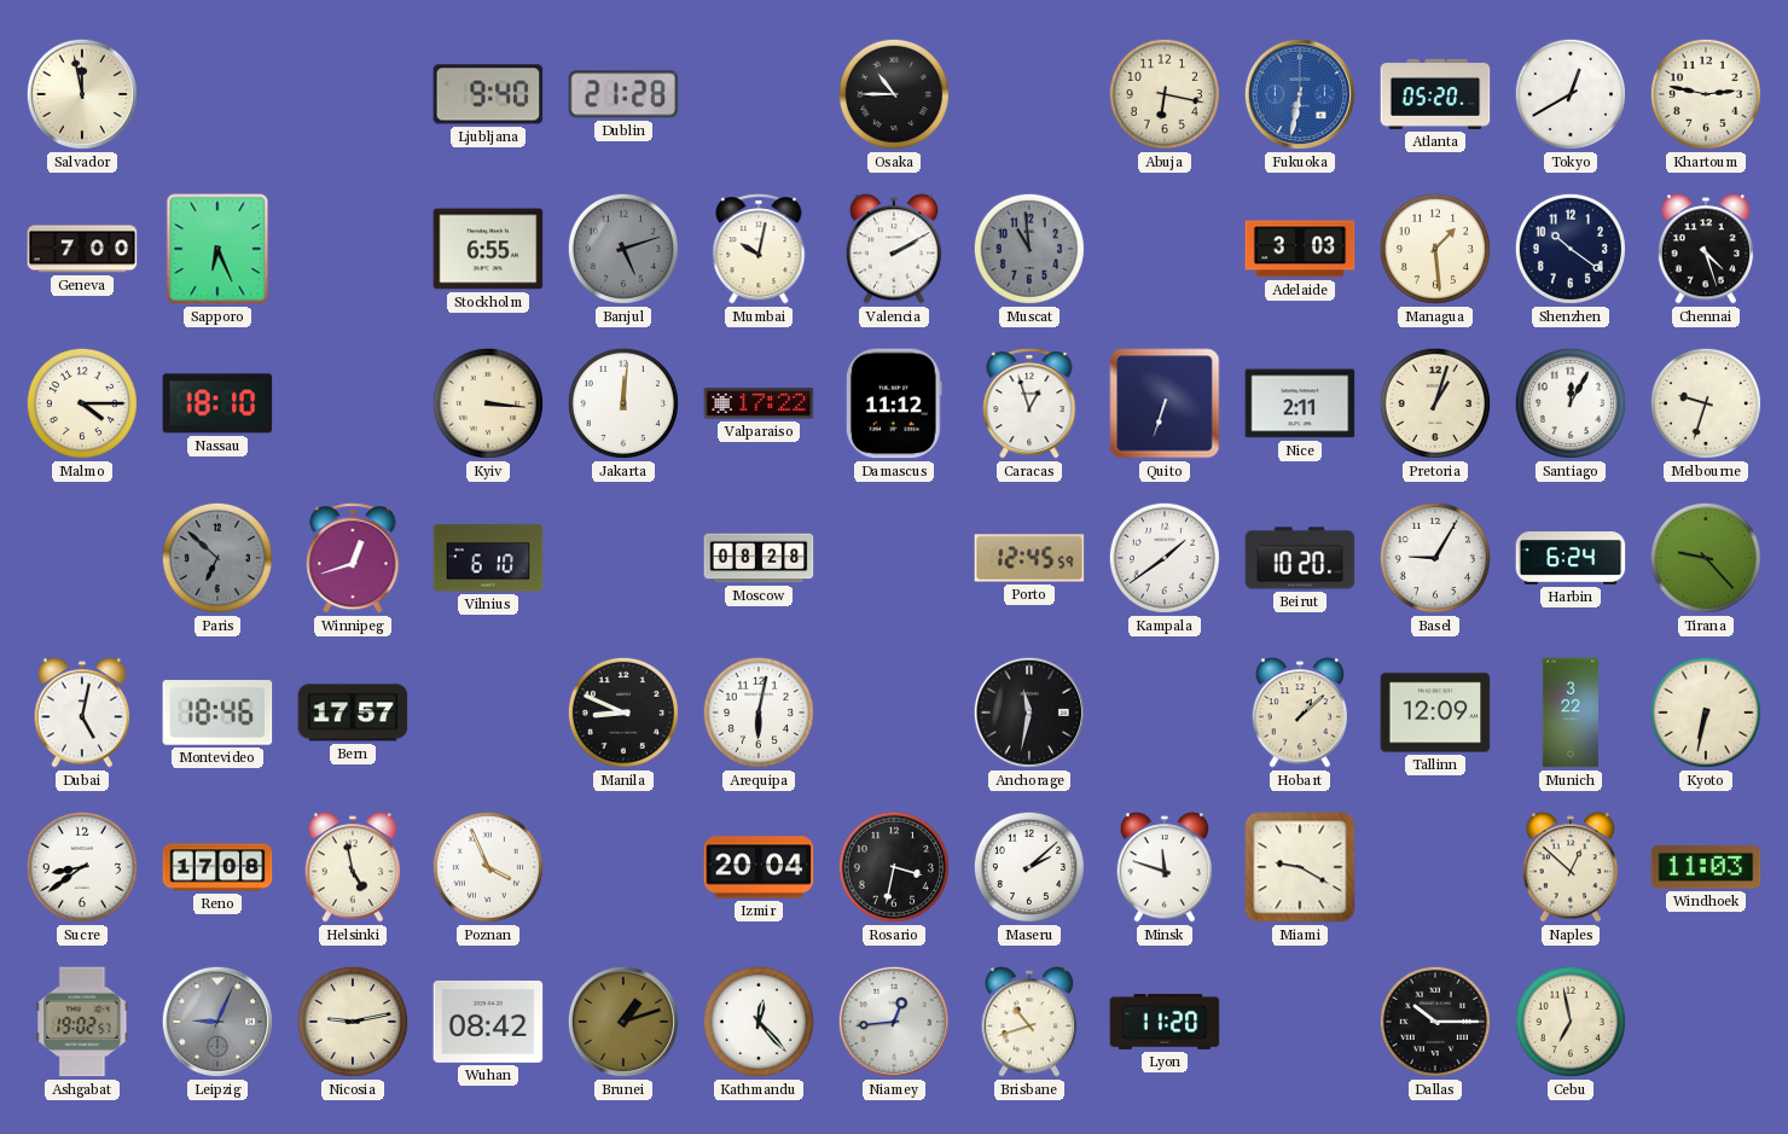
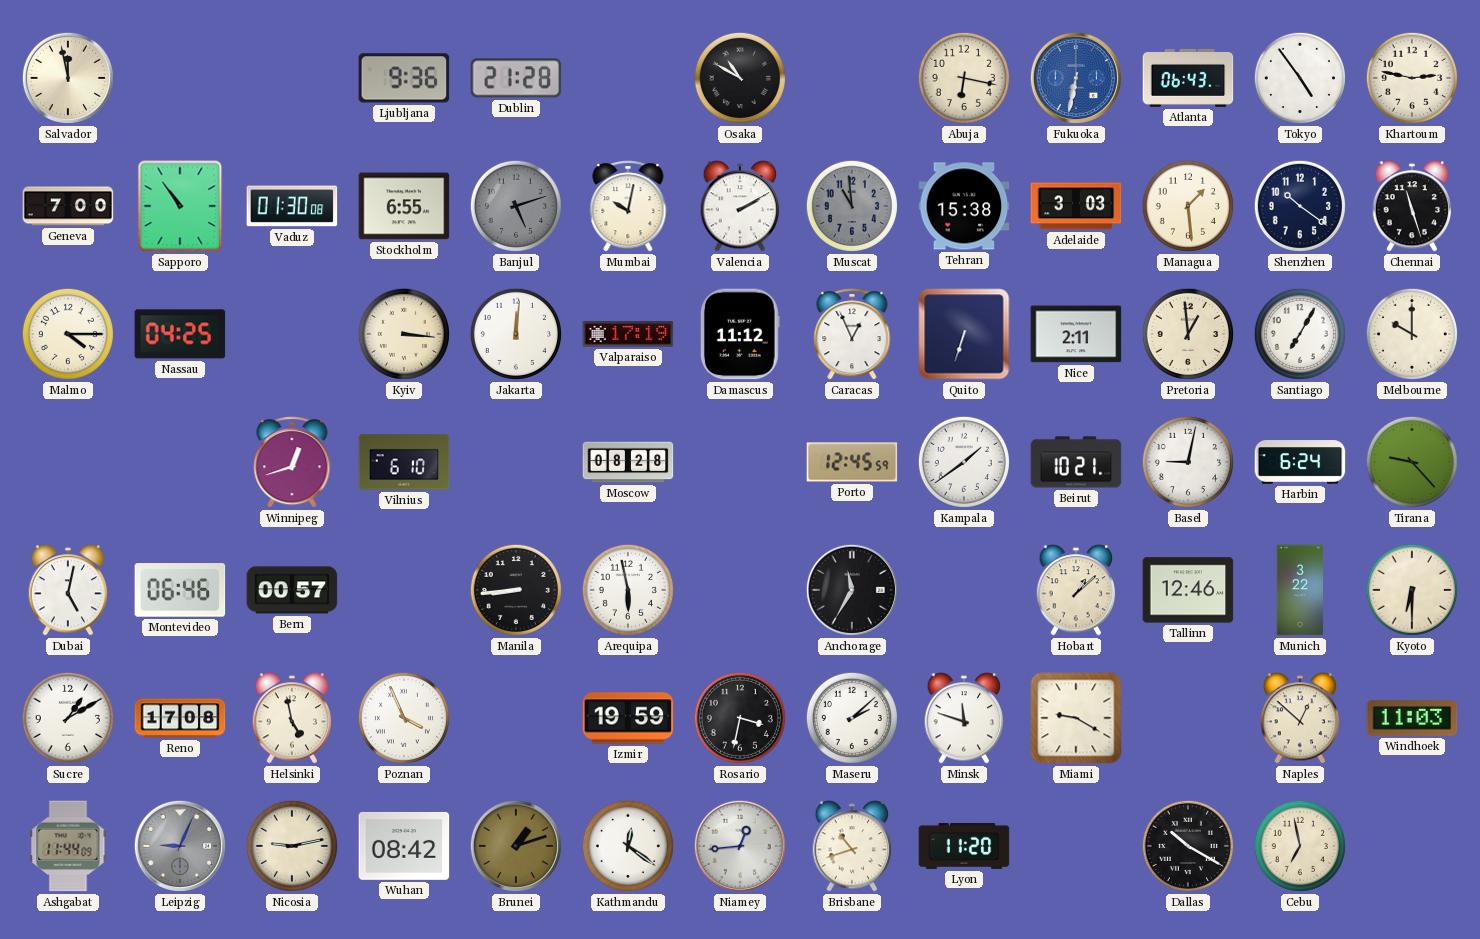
Ljubljana: 9:40 -> 9:36
Osaka: 10:45 -> 10:50
Atlanta: 05:20 -> 06:43
Tokyo: 12:40 -> 4:54
Sapporo: 6:26 -> 10:54
Vaduz: none -> 01:30
Tehran: none -> 15:38
Chennai: 4:27 -> 11:27
Nassau: 18:10 -> 04:25
Valparaiso: 17:22 -> 17:19
Caracas: 12:57 -> 12:56
Pretoria: 1:03 -> 12:59
Santiago: 12:05 -> 7:05
Melbourne: 9:33 -> 10:00
Paris: 6:52 -> none
Beirut: 10:20 -> 10:21
Basel: 9:05 -> 9:02
Montevideo: 18:46 -> 06:46
Bern: 17:57 -> 00:57
Manila: 8:49 -> 8:44
Arequipa: 6:02 -> 5:58
Anchorage: 11:32 -> 11:35
Tallinn: 12:09 -> 12:46
Kyoto: 6:32 -> 6:30
Sucre: 8:39 -> 1:10
Izmir: 20:04 -> 19:59
Ashgabat: 19:02 -> 11:44
Kathmandu: 12:23 -> 12:21
Dallas: 10:15 -> 10:20
